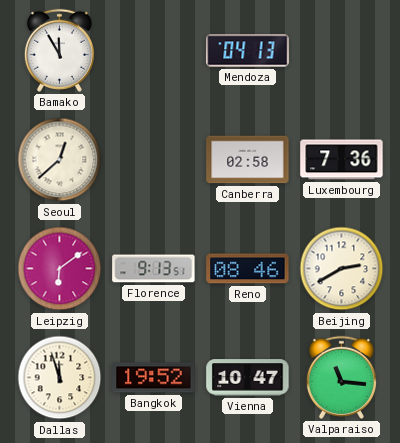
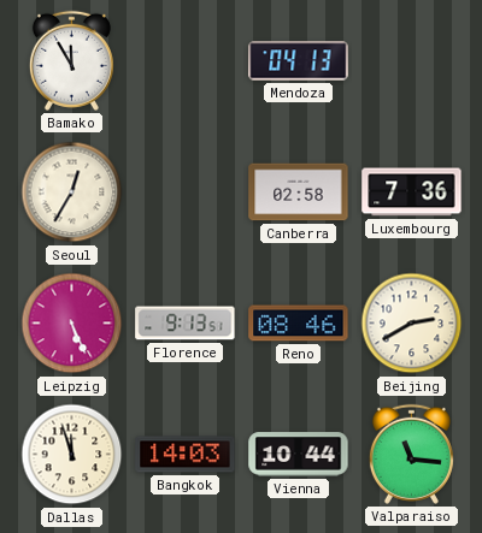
Seoul: 12:38 -> 12:35
Leipzig: 6:09 -> 5:26
Bangkok: 19:52 -> 14:03
Vienna: 10:47 -> 10:44
